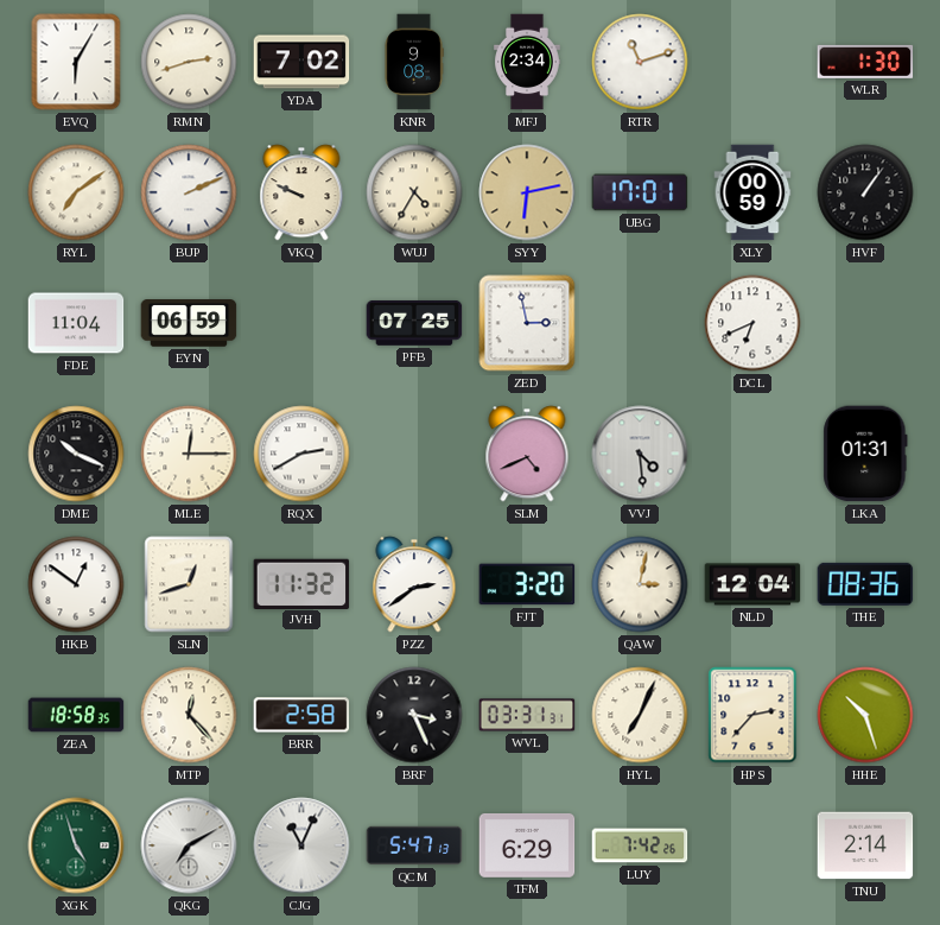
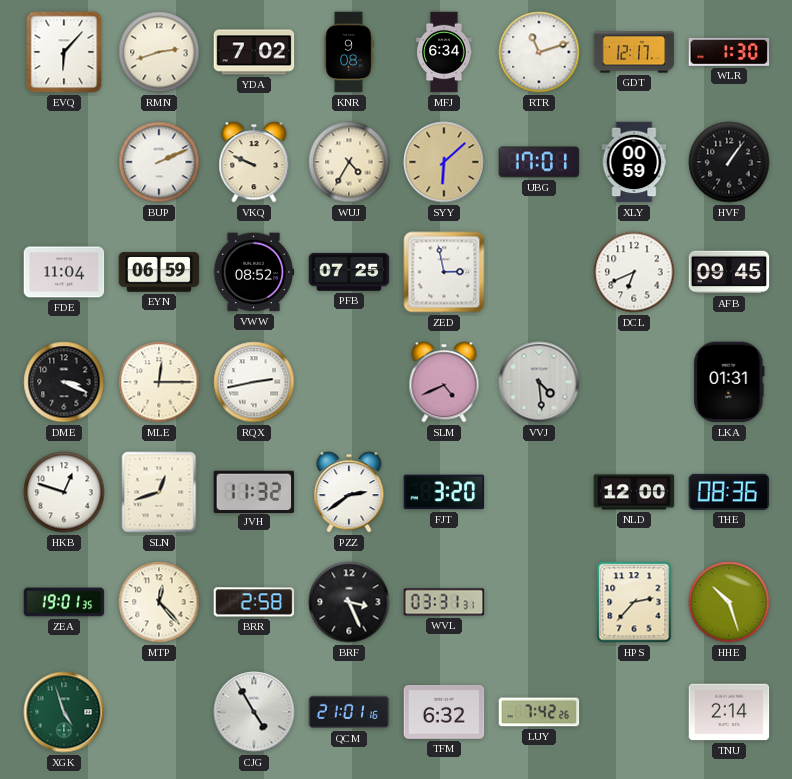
EVQ: 6:05 -> 6:07
MFJ: 2:34 -> 6:34
GDT: none -> 12:17
RYL: 7:09 -> none
SYY: 6:13 -> 6:08
VWW: none -> 08:52
AFB: none -> 09:45
DME: 10:19 -> 3:19
RQX: 2:40 -> 2:43
HKB: 12:51 -> 12:48
QAW: 3:02 -> none
NLD: 12:04 -> 12:00
ZEA: 18:58 -> 19:01
HYL: 7:04 -> none
QKG: 7:10 -> none
CJG: 11:04 -> 4:55
QCM: 5:47 -> 21:01
TFM: 6:29 -> 6:32
